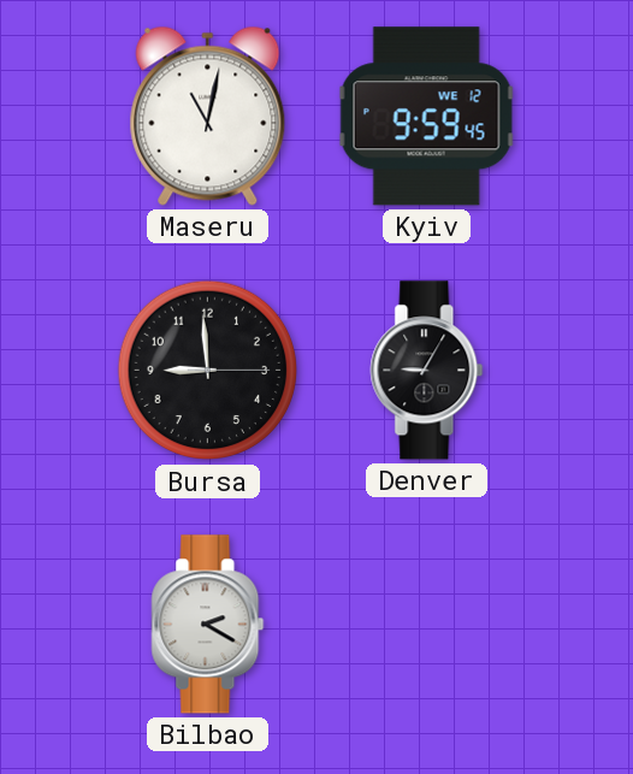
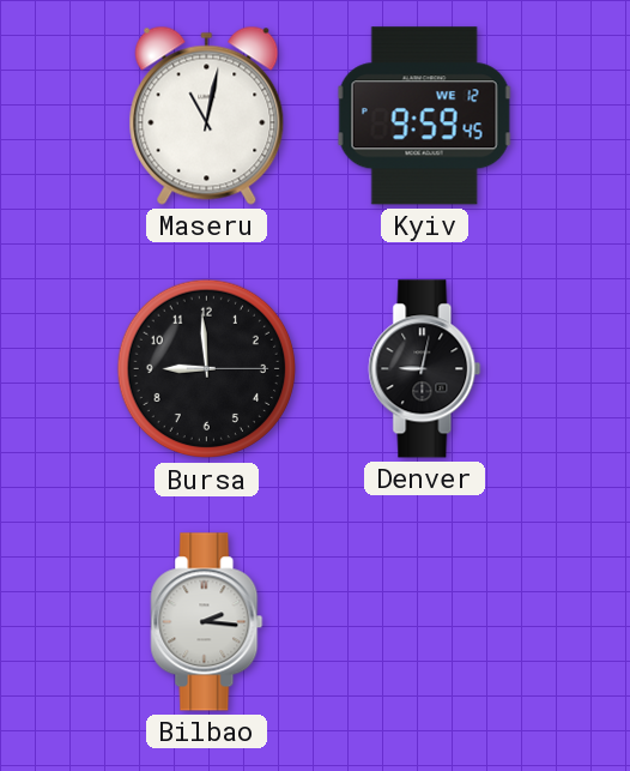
Denver: 9:05 -> 9:02
Bilbao: 2:20 -> 2:16
